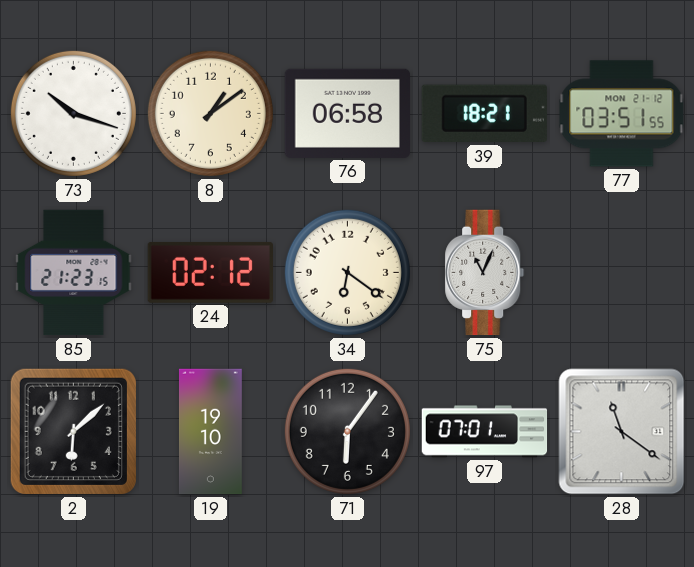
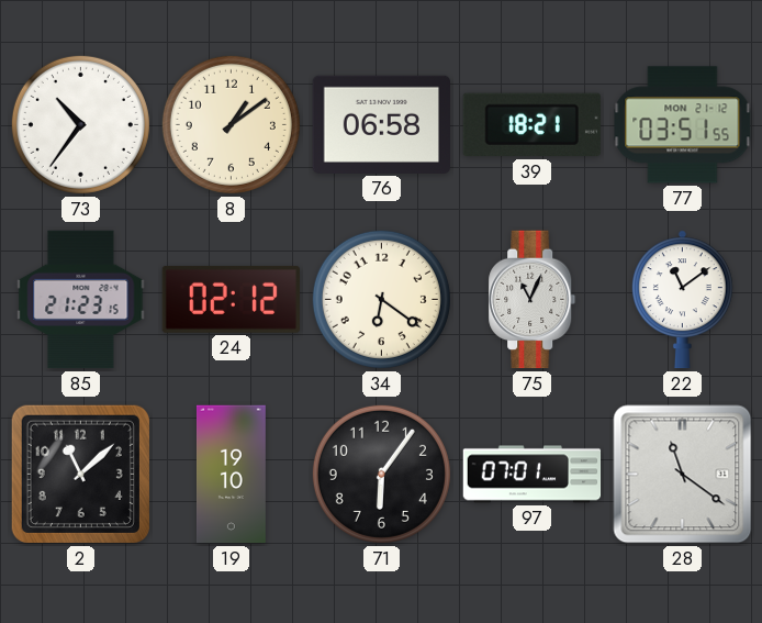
73: 10:18 -> 10:36
22: none -> 11:09
2: 6:08 -> 11:08
